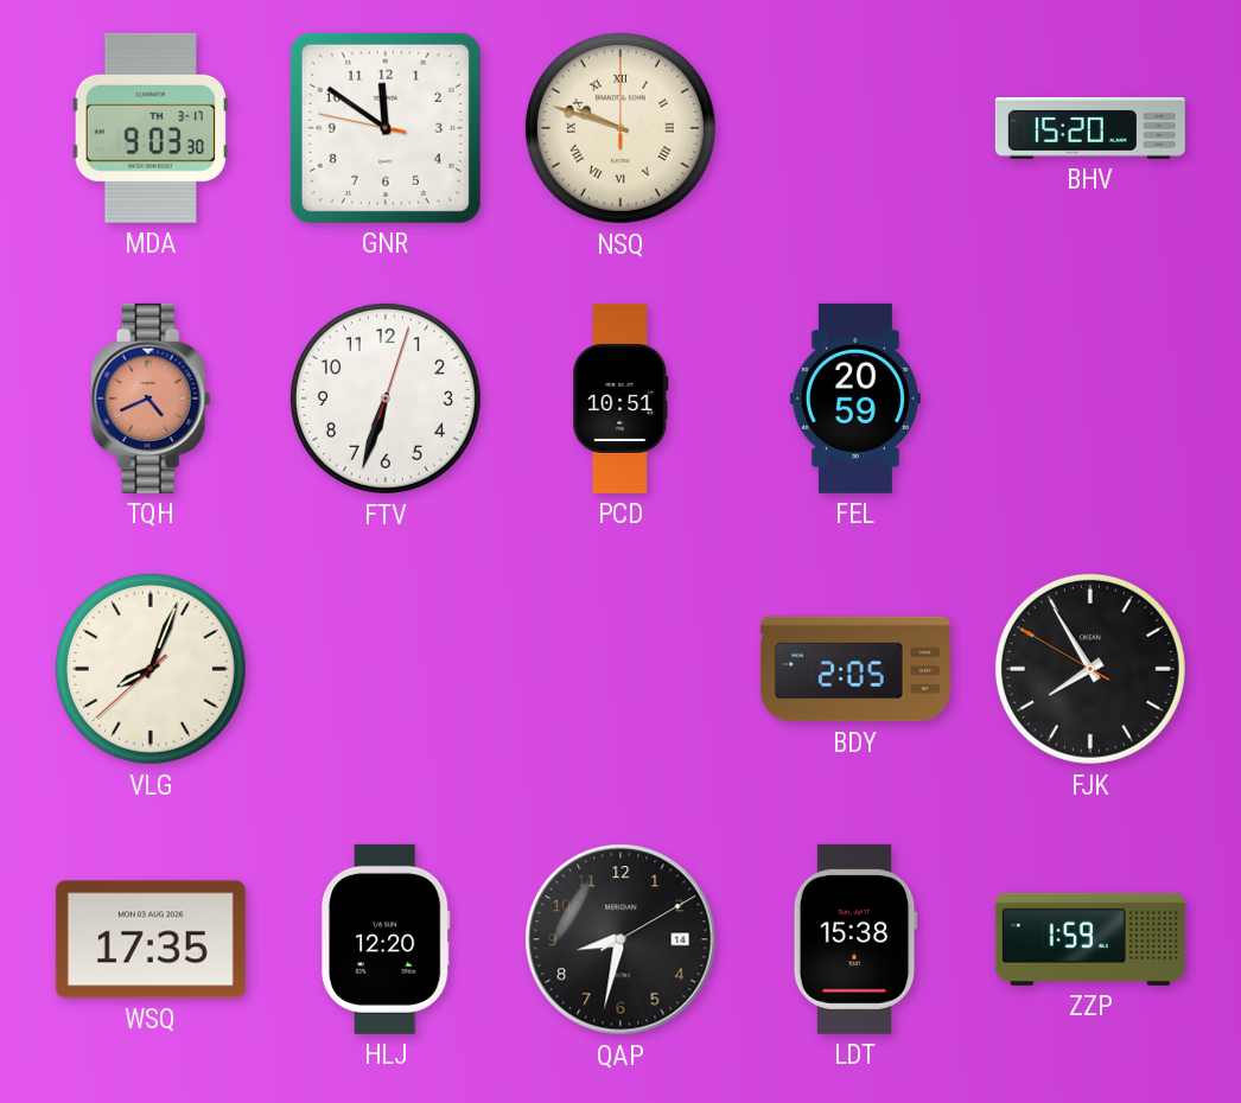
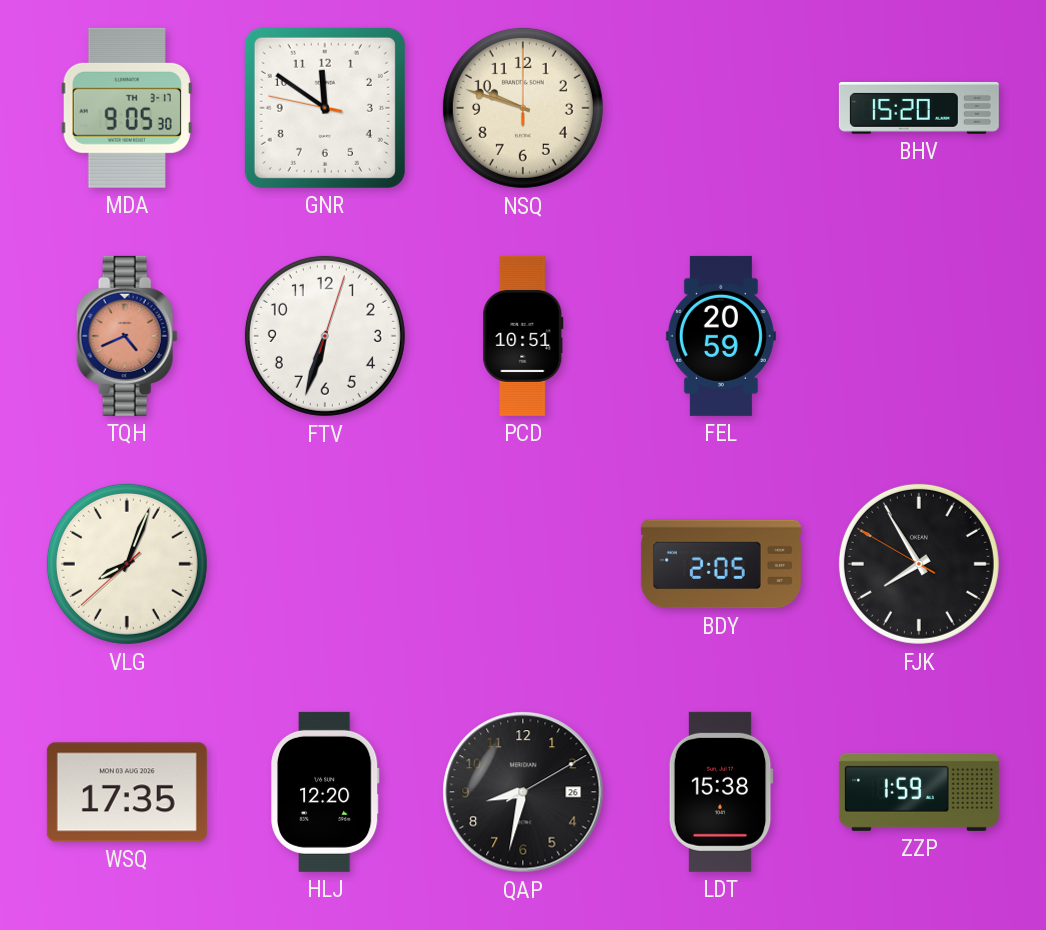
MDA: 9:03 -> 9:05
NSQ numerals: Roman -> Arabic
QAP date: 14 -> 26
